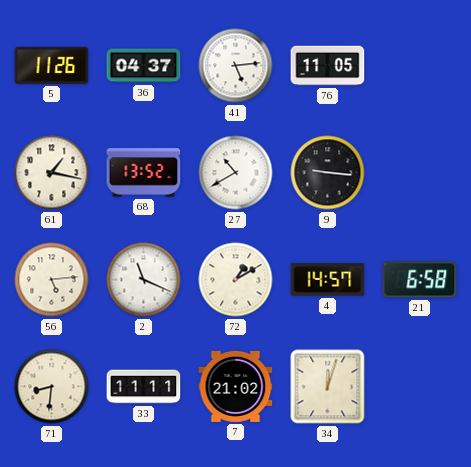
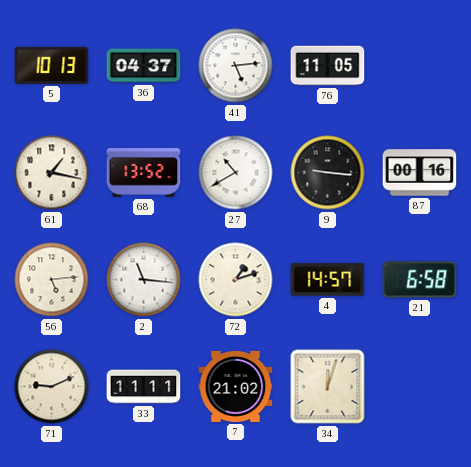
5: 11:26 -> 10:13
87: none -> 00:16
2: 11:19 -> 11:16
72: 1:10 -> 1:12
71: 8:31 -> 9:11
